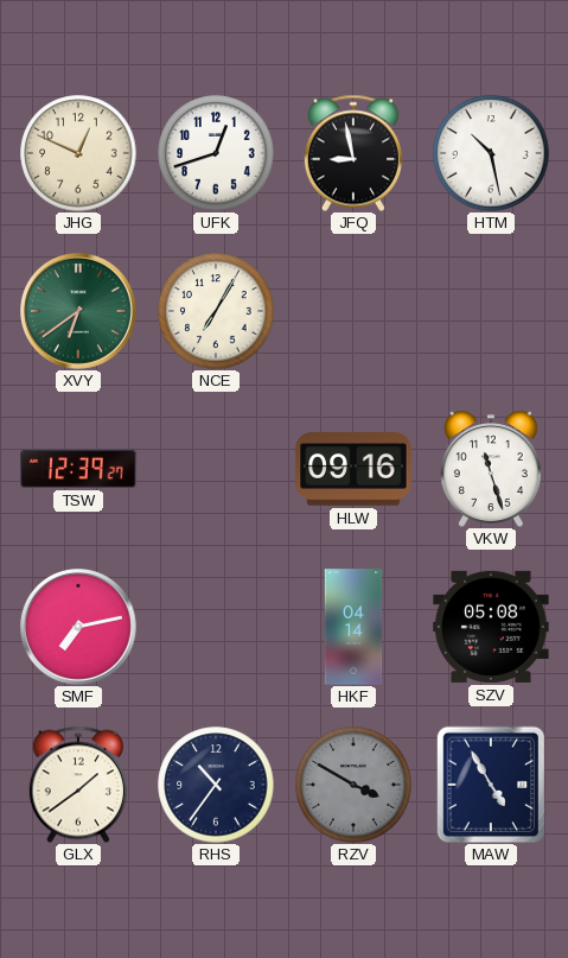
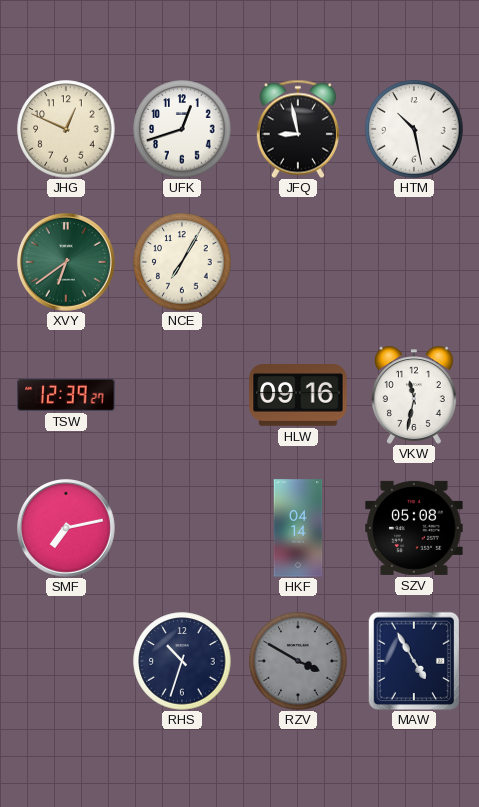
VKW: 11:27 -> 11:32
GLX: 1:39 -> none
RHS: 10:36 -> 10:33
